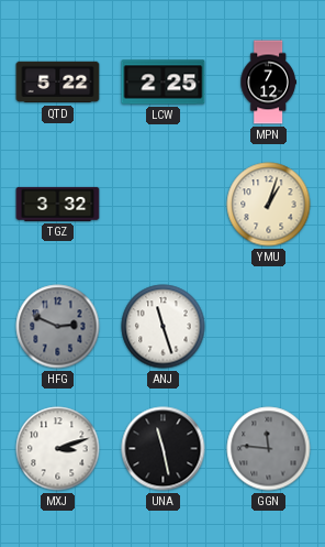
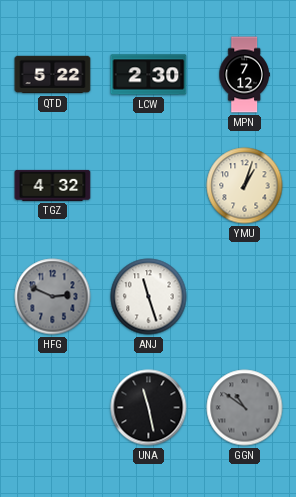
LCW: 2:25 -> 2:30
TGZ: 3:32 -> 4:32
MXJ: 3:12 -> none
GGN: 11:46 -> 10:51
